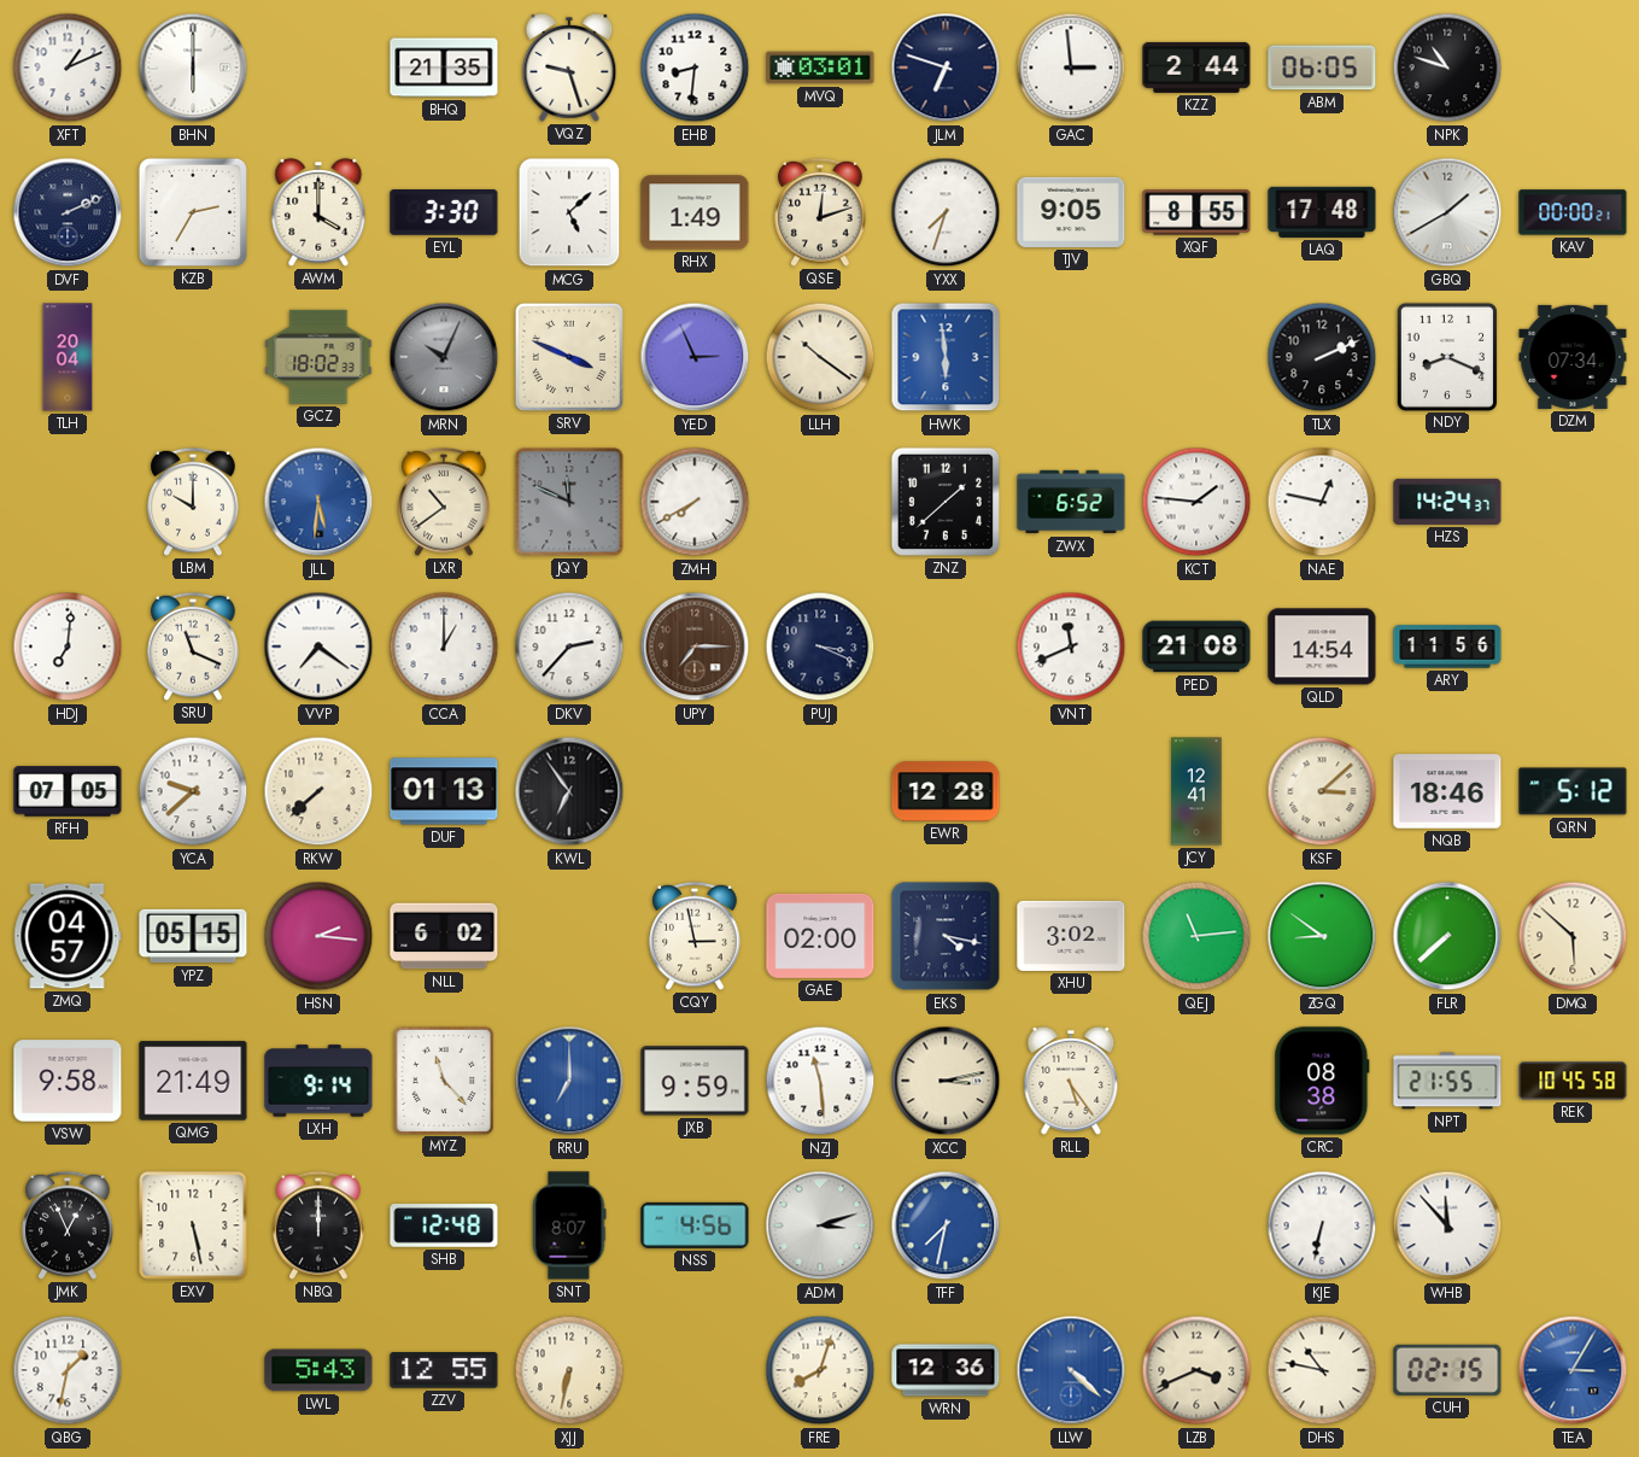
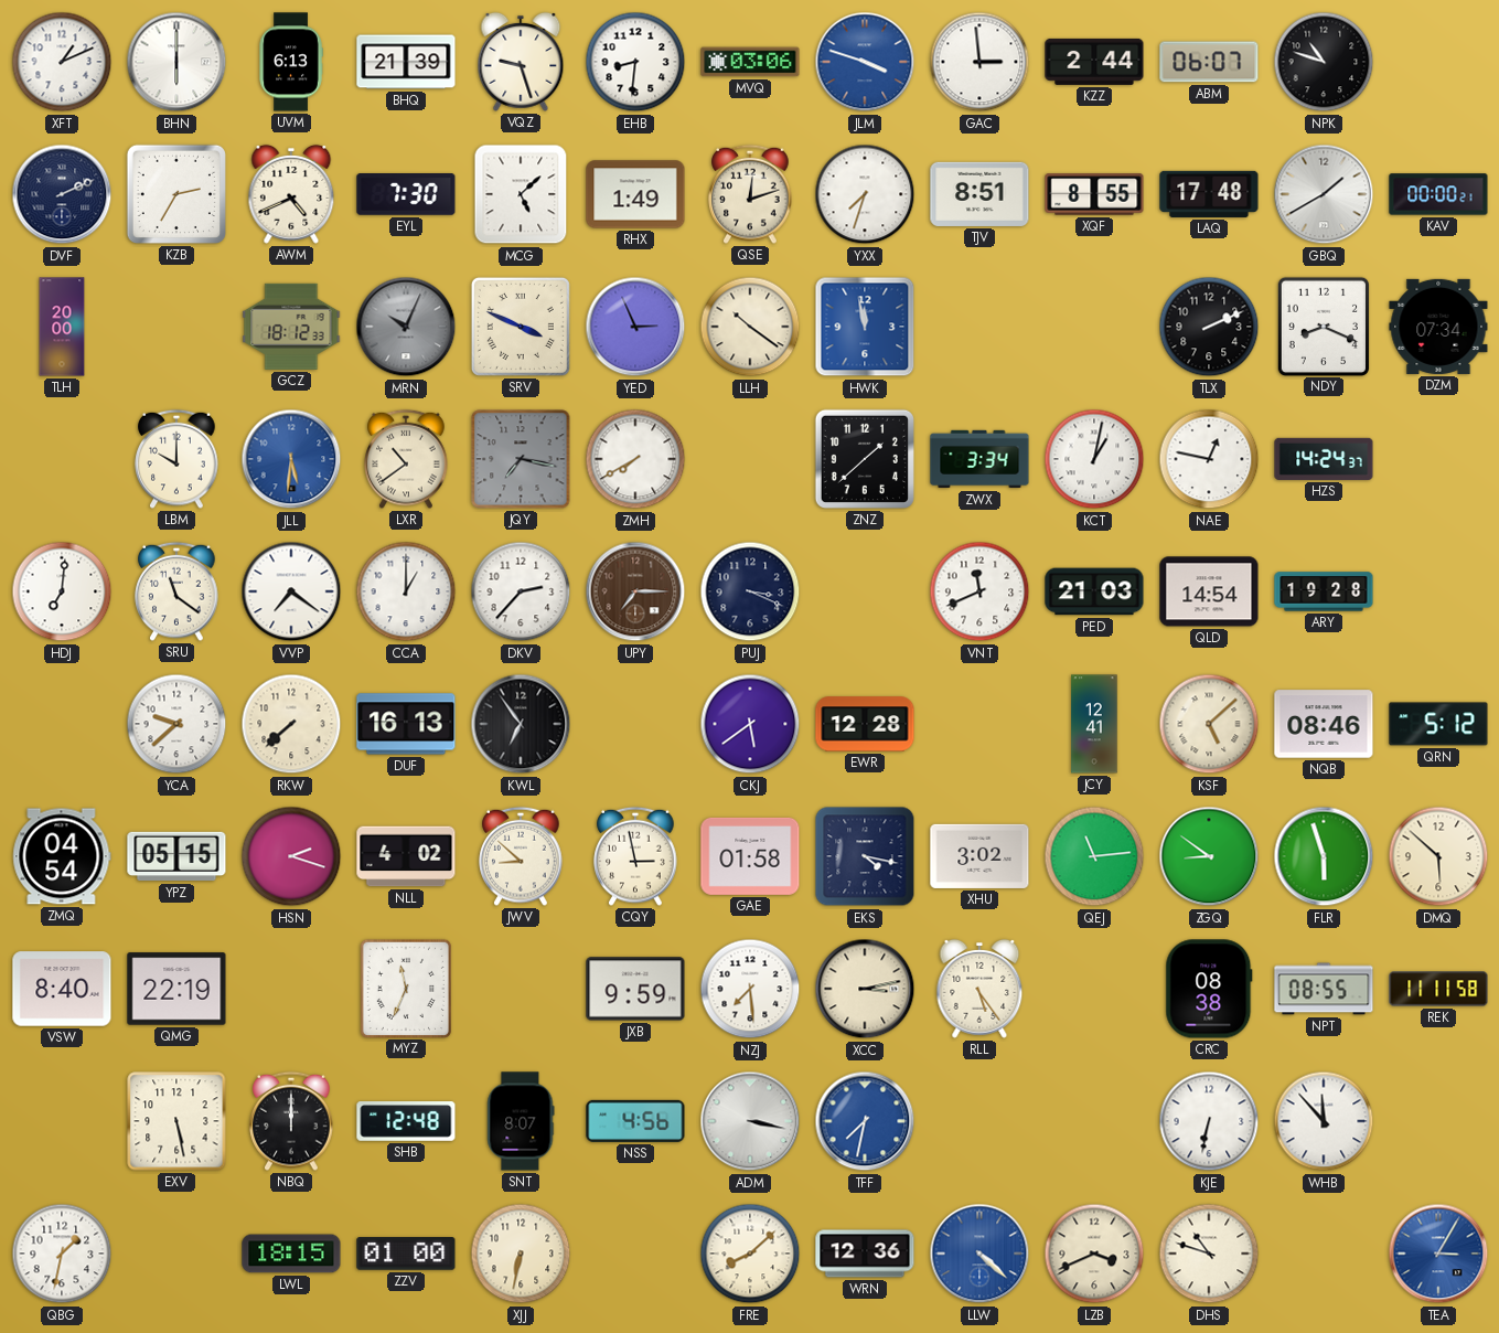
UVM: none -> 6:13
BHQ: 21:35 -> 21:39
MVQ: 03:01 -> 03:06
JLM: 6:48 -> 3:48
JLM dial: navy -> blue
ABM: 06:05 -> 06:07
AWM: 4:00 -> 4:41
EYL: 3:30 -> 7:30
TJV: 9:05 -> 8:51
TLH: 20:04 -> 20:00
GCZ: 18:02 -> 18:12
HWK: 5:59 -> 11:58
JQY: 11:49 -> 7:17
ZWX: 6:52 -> 3:34
KCT: 1:46 -> 1:02
SRU: 11:19 -> 11:21
PED: 21:08 -> 21:03
ARY: 11:56 -> 19:28
RFH: 07:05 -> none
DUF: 01:13 -> 16:13
CKJ: none -> 5:39
KSF: 3:08 -> 5:08
NQB: 18:46 -> 08:46
ZMQ: 04:57 -> 04:54
HSN: 2:16 -> 2:18
NLL: 6:02 -> 4:02
JWV: none -> 8:52
GAE: 02:00 -> 01:58
FLR: 7:38 -> 5:57
VSW: 9:58 -> 8:40
QMG: 21:49 -> 22:19
LXH: 9:14 -> none
MYZ: 11:23 -> 11:34
RRU: 7:00 -> none
NZJ: 11:29 -> 7:29
NPT: 21:55 -> 08:55
REK: 10:45 -> 11:11
JMK: 12:56 -> none
ADM: 3:12 -> 3:17
LWL: 5:43 -> 18:15
ZZV: 12:55 -> 01:00
FRE: 8:03 -> 8:08
DHS: 10:47 -> 10:48
CUH: 02:15 -> none
